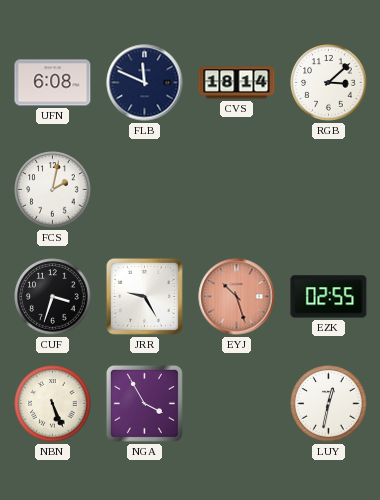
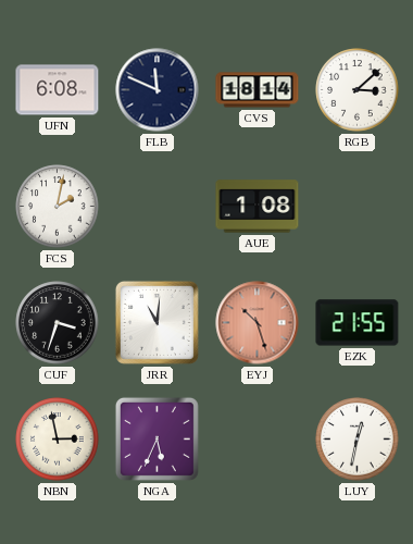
AUE: none -> 1:08
JRR: 9:25 -> 11:01
EZK: 02:55 -> 21:55
NBN: 5:26 -> 2:58
NGA: 3:55 -> 5:34
